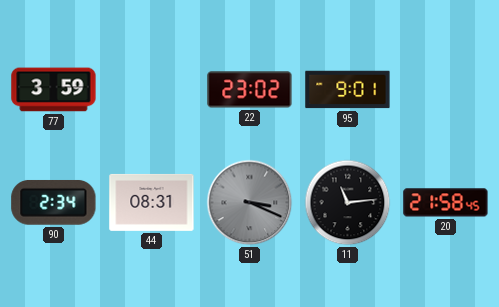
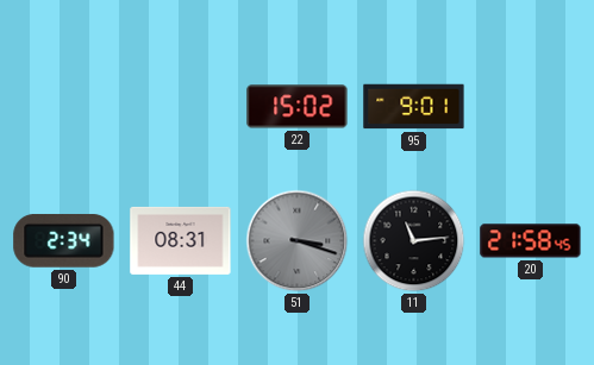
77: 3:59 -> none
22: 23:02 -> 15:02
51: 3:19 -> 3:18
